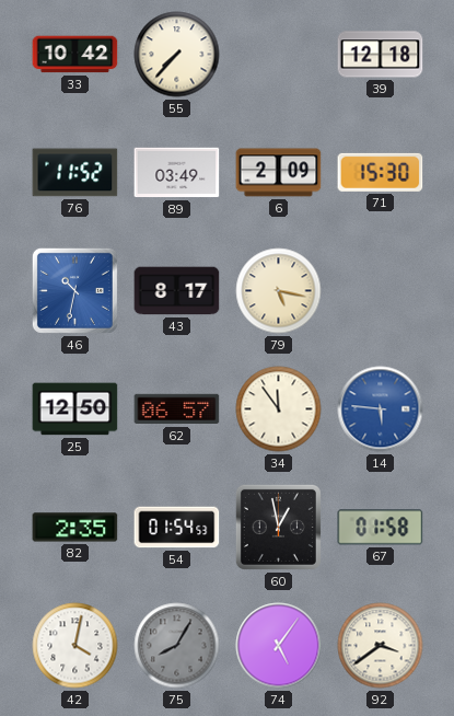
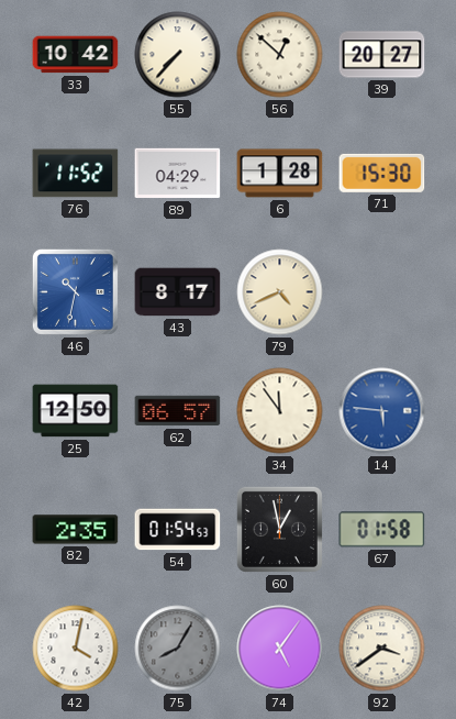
56: none -> 12:52
39: 12:18 -> 20:27
89: 03:49 -> 04:29
6: 2:09 -> 1:28
79: 5:17 -> 4:41
